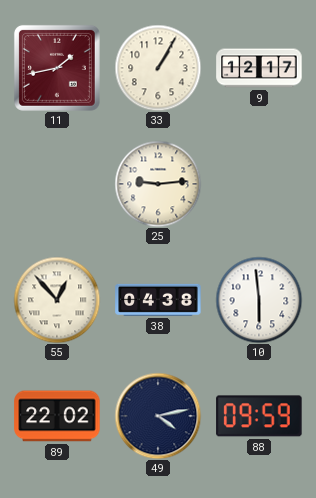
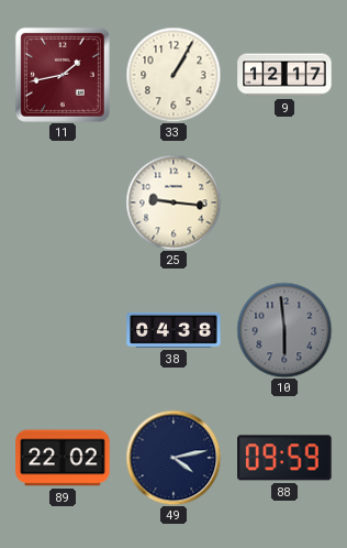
25: 9:14 -> 9:16
55: 12:53 -> none
10 dial: white -> grey
